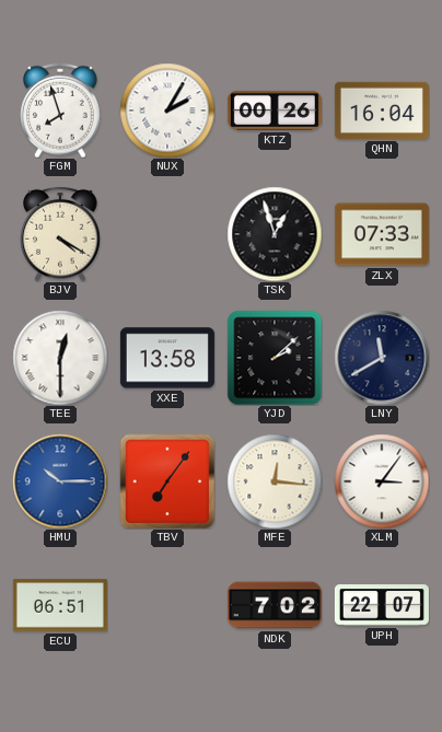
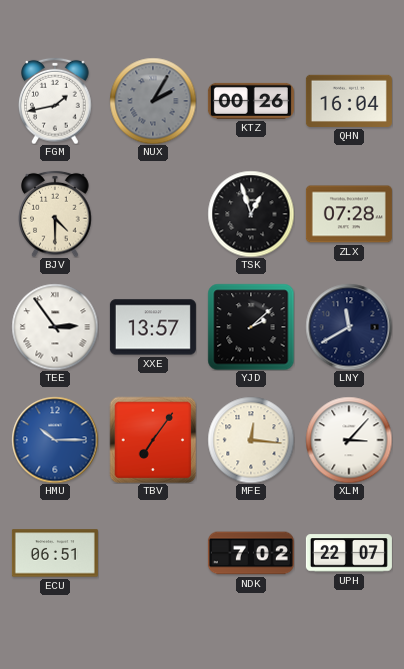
FGM: 7:57 -> 1:43
NUX dial: white -> grey
BJV: 4:20 -> 4:30
ZLX: 07:33 -> 07:28
TEE: 12:30 -> 2:54
XXE: 13:58 -> 13:57
XLM: 3:06 -> 3:07
